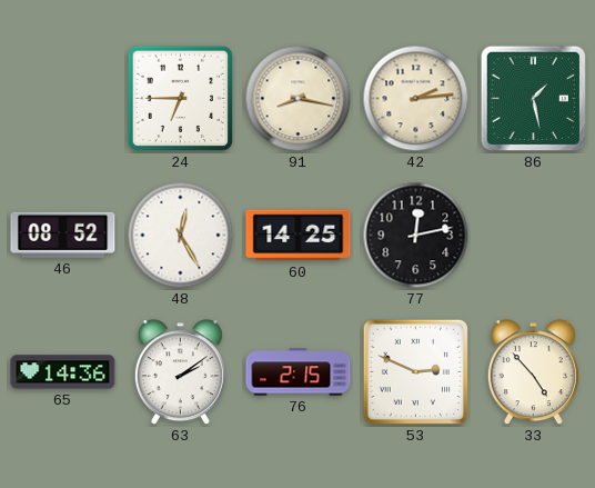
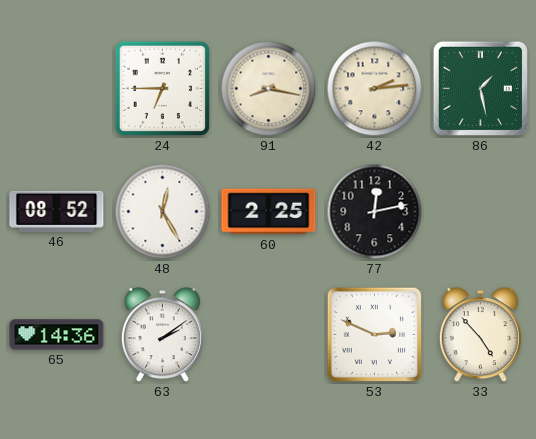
60: 14:25 -> 2:25
76: 2:15 -> none
